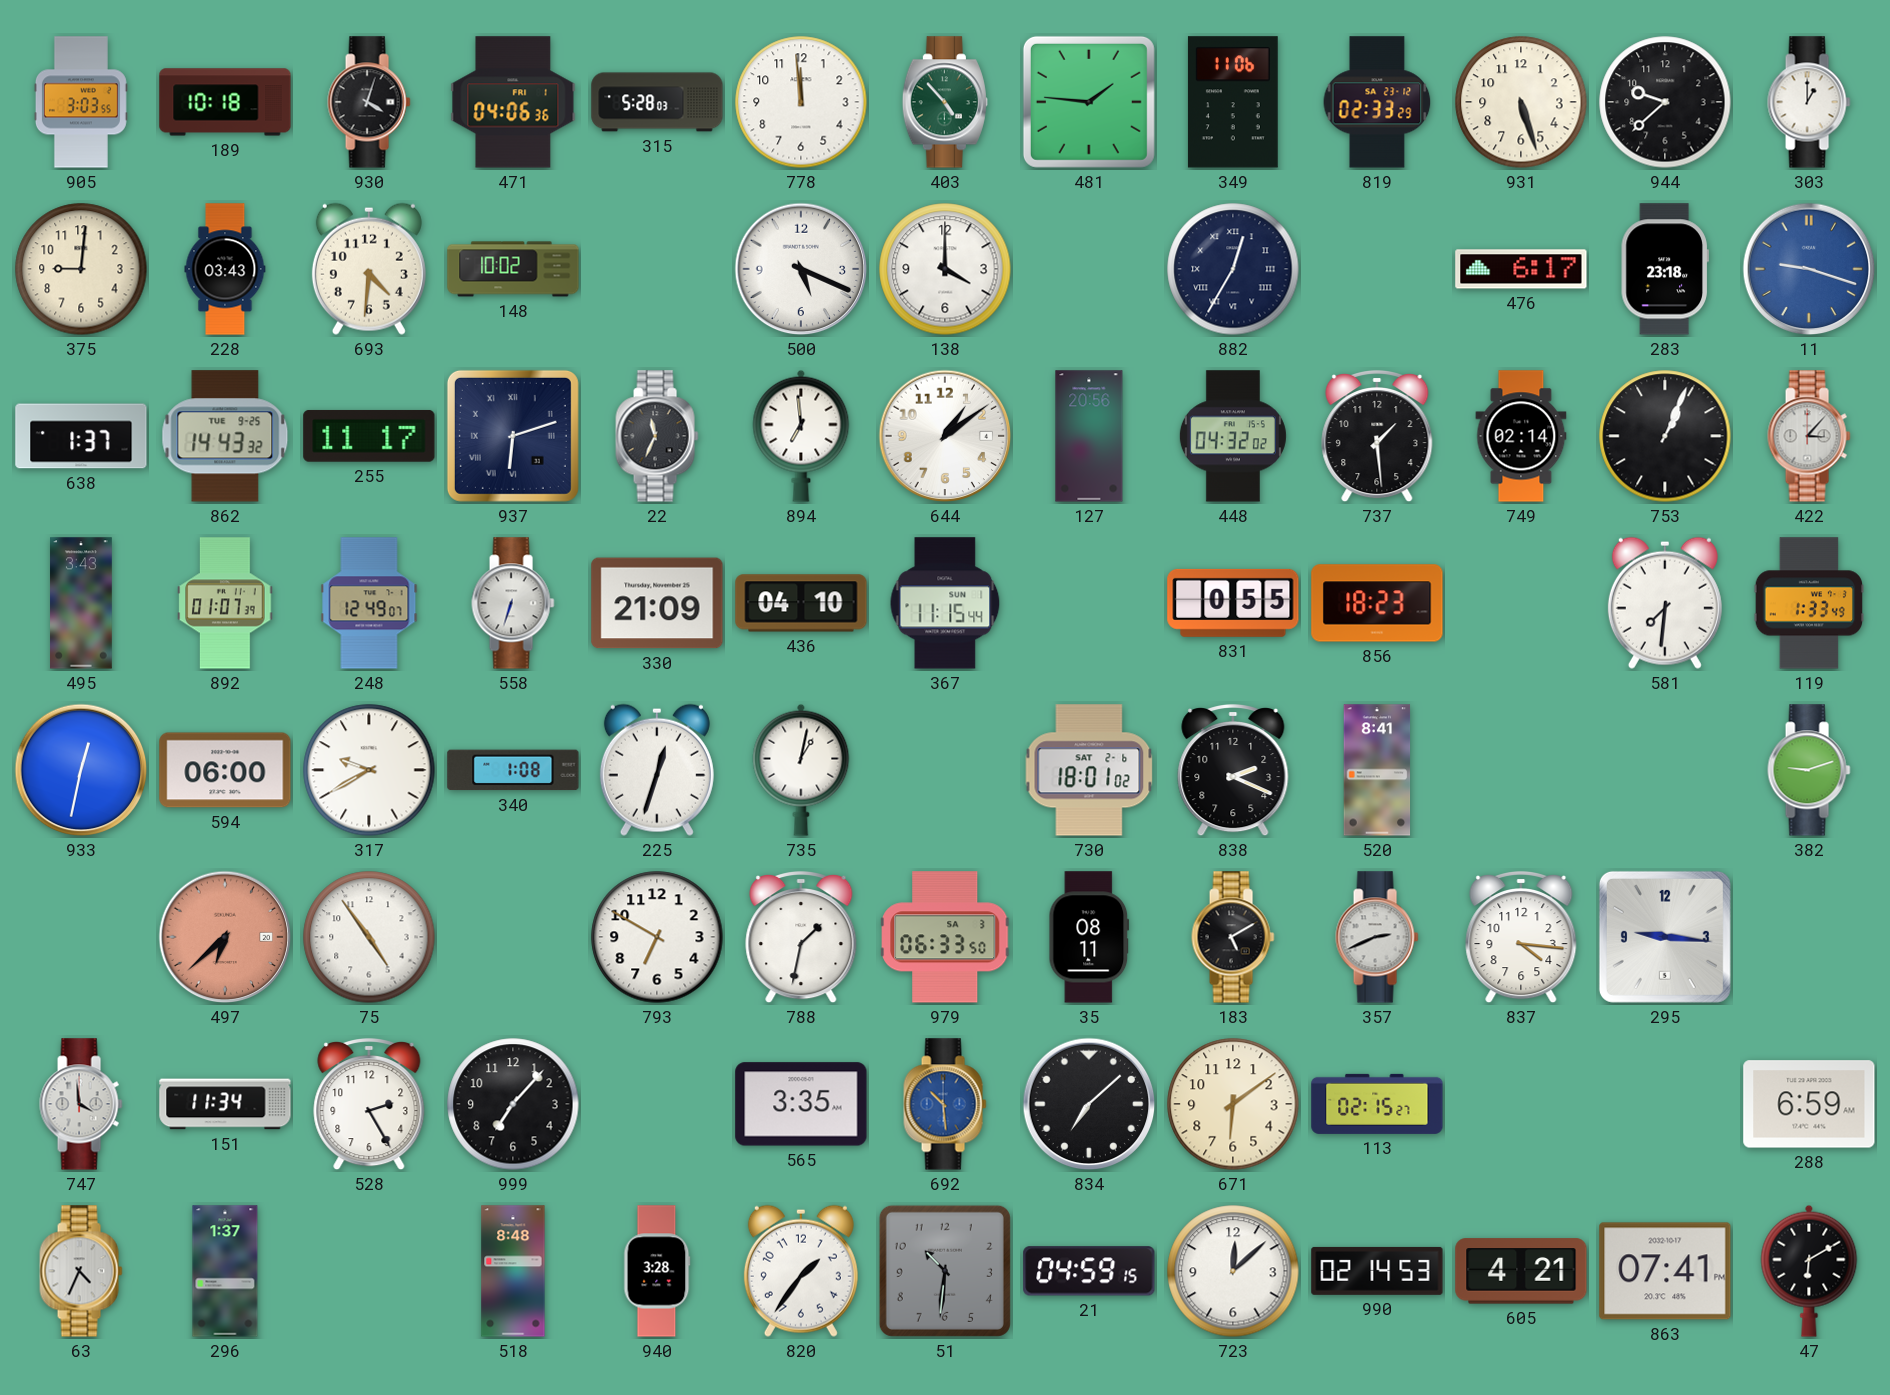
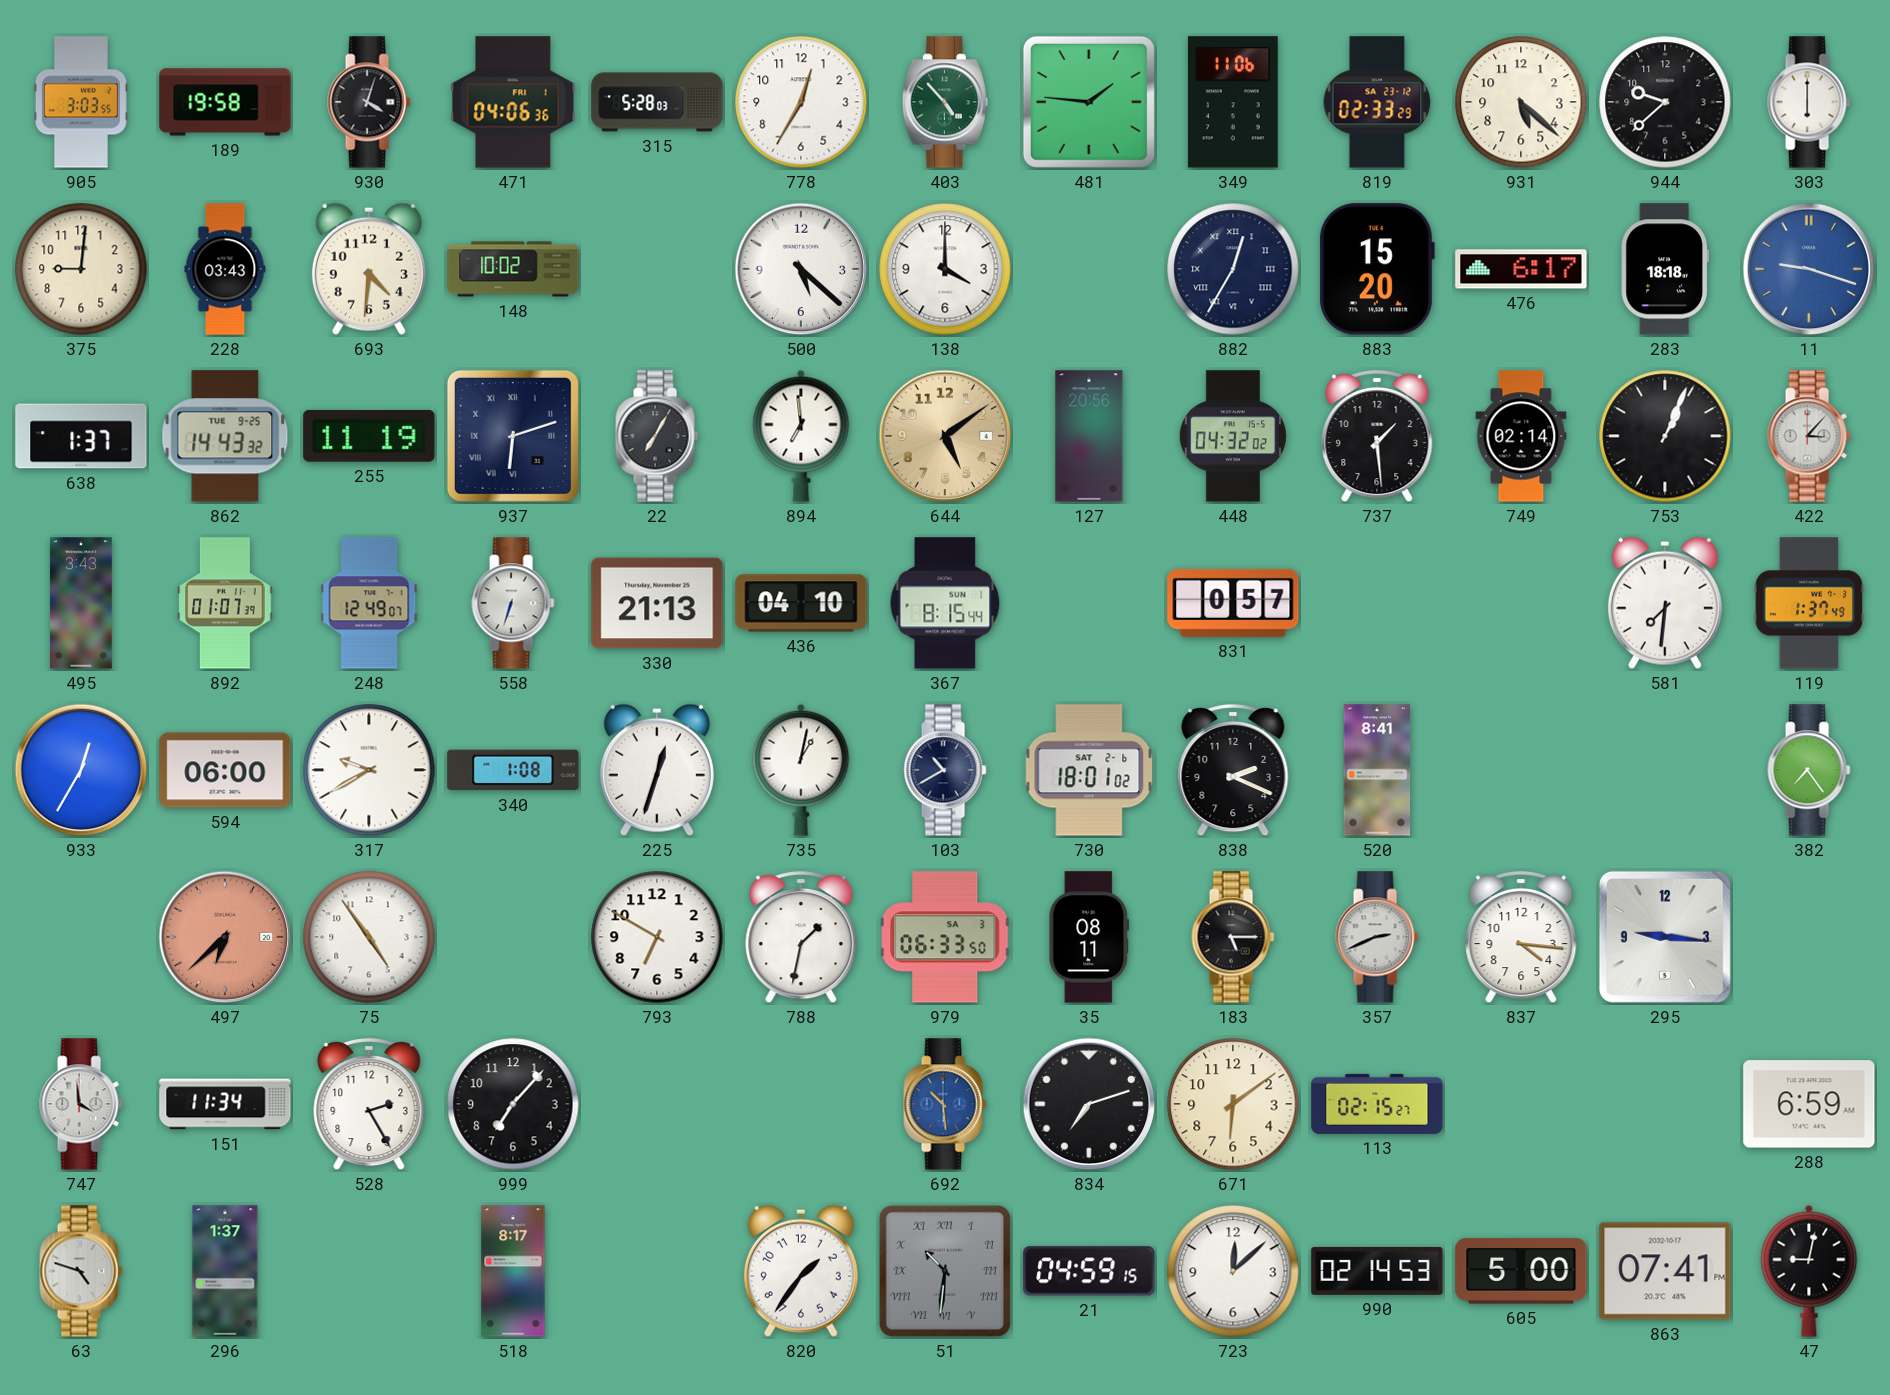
189: 10:18 -> 19:58
778: 11:59 -> 12:35
931: 5:27 -> 5:22
303: 1:00 -> 6:00
500: 5:19 -> 5:22
883: none -> 15:20
283: 23:18 -> 18:18
255: 11:17 -> 11:19
22: 11:34 -> 7:05
644: 1:09 -> 5:09
644 dial: white -> champagne
330: 21:09 -> 21:13
367: 11:15 -> 8:15
831: 0:55 -> 0:57
856: 18:23 -> none
119: 1:33 -> 1:37
933: 12:32 -> 12:35
103: none -> 10:40
382: 9:12 -> 7:24
183: 5:10 -> 5:15
565: 3:35 -> none
834: 7:08 -> 7:12
63: 4:34 -> 4:48
518: 8:48 -> 8:17
940: 3:28 -> none
51 numerals: Arabic -> Roman
605: 4:21 -> 5:00
47: 6:10 -> 9:02
